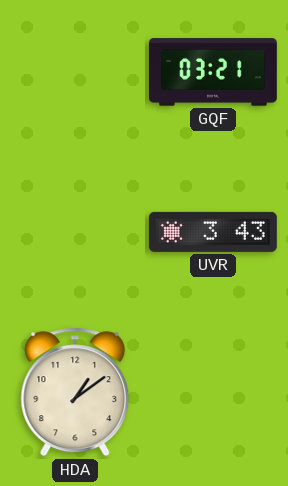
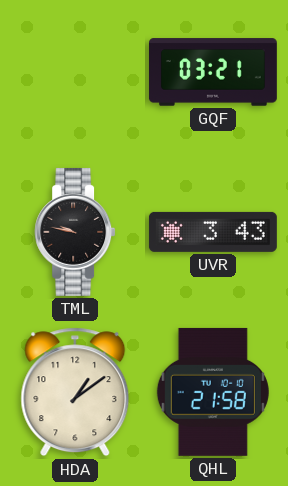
TML: none -> 9:47
QHL: none -> 21:58
